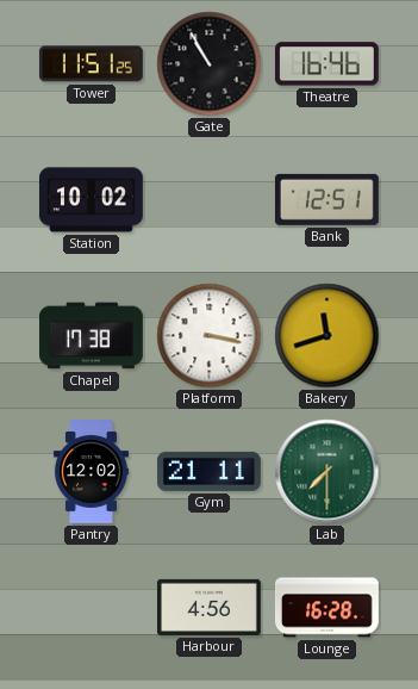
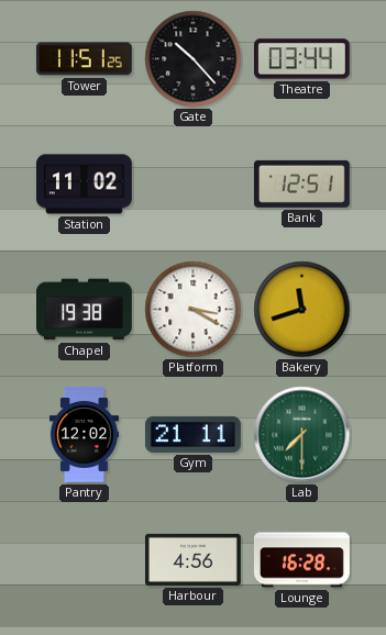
Gate: 10:55 -> 10:23
Theatre: 16:46 -> 03:44
Station: 10:02 -> 11:02
Chapel: 17:38 -> 19:38
Platform: 3:17 -> 3:20
